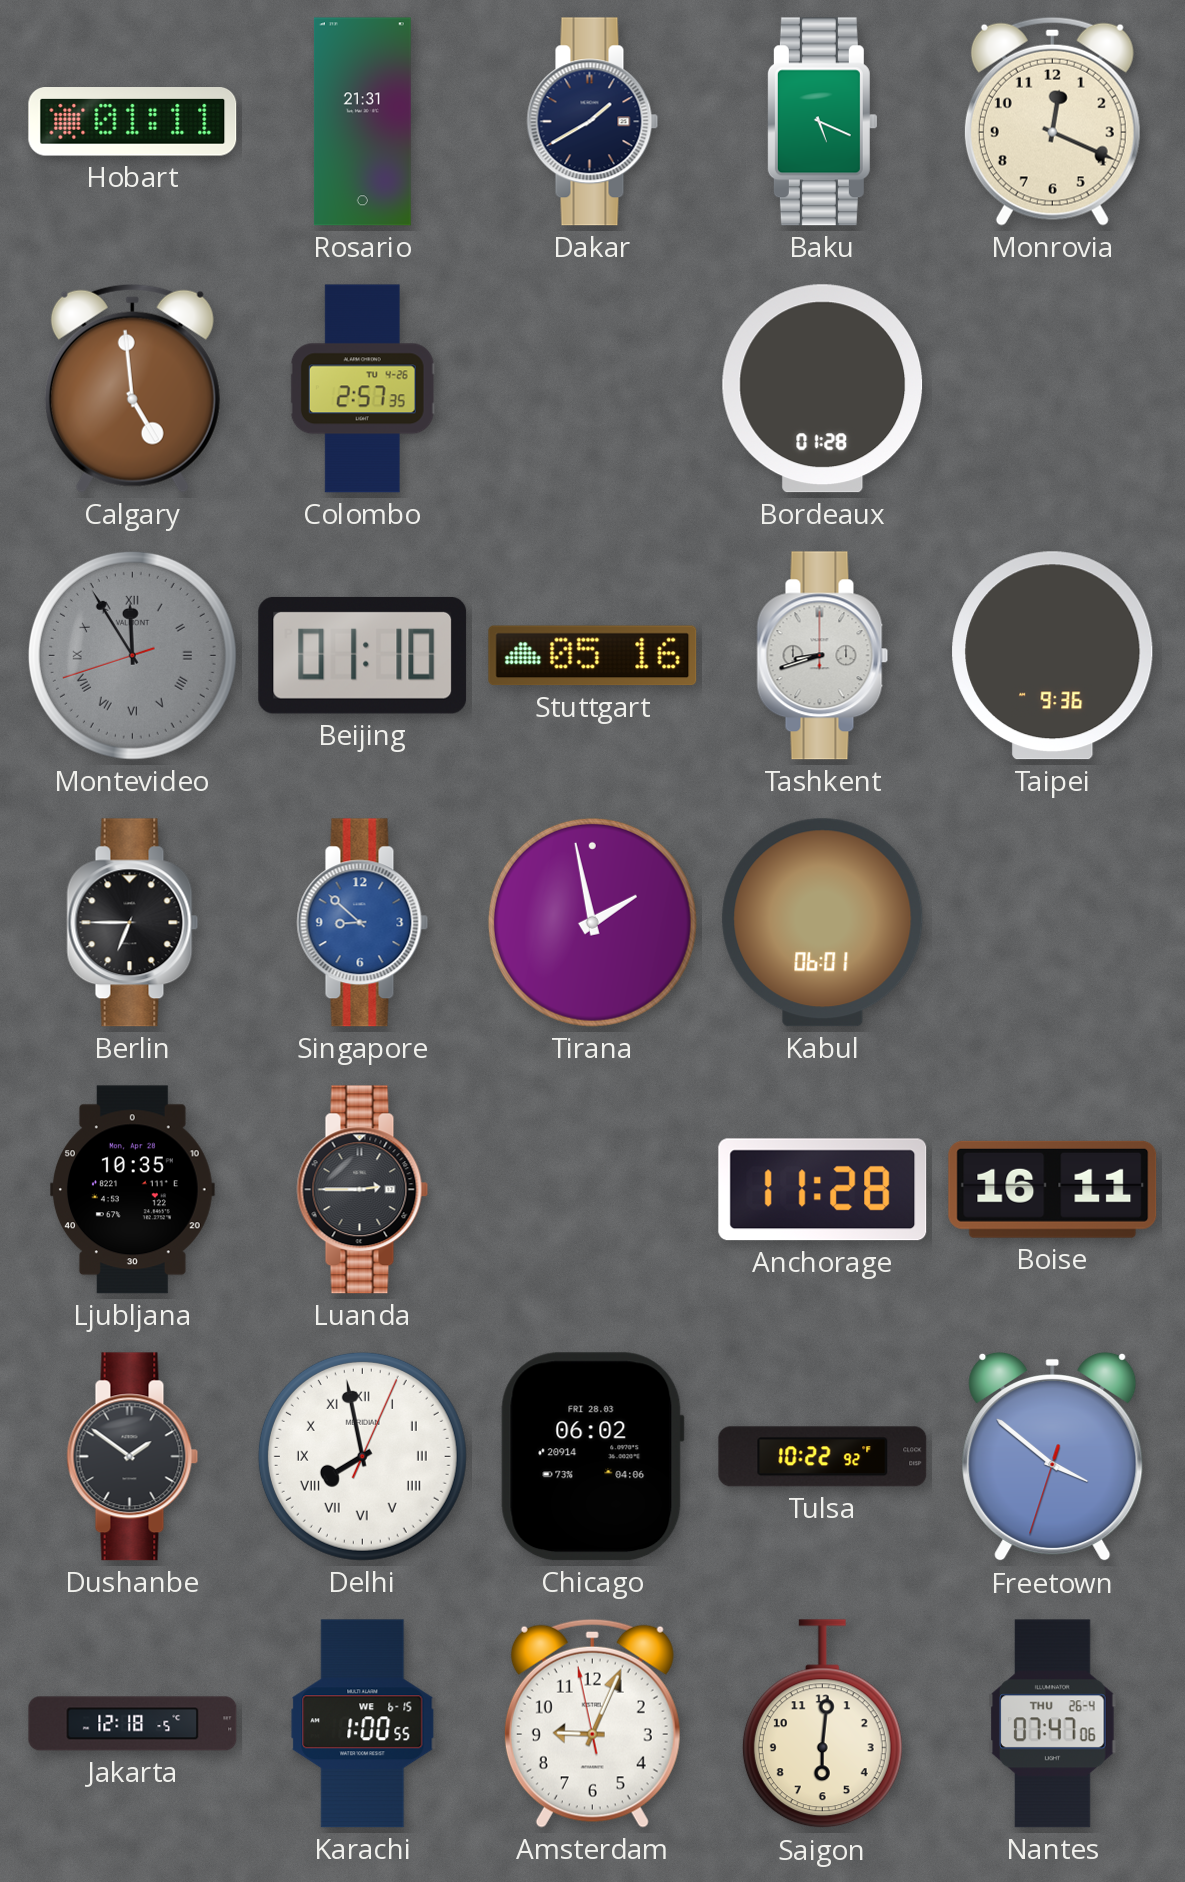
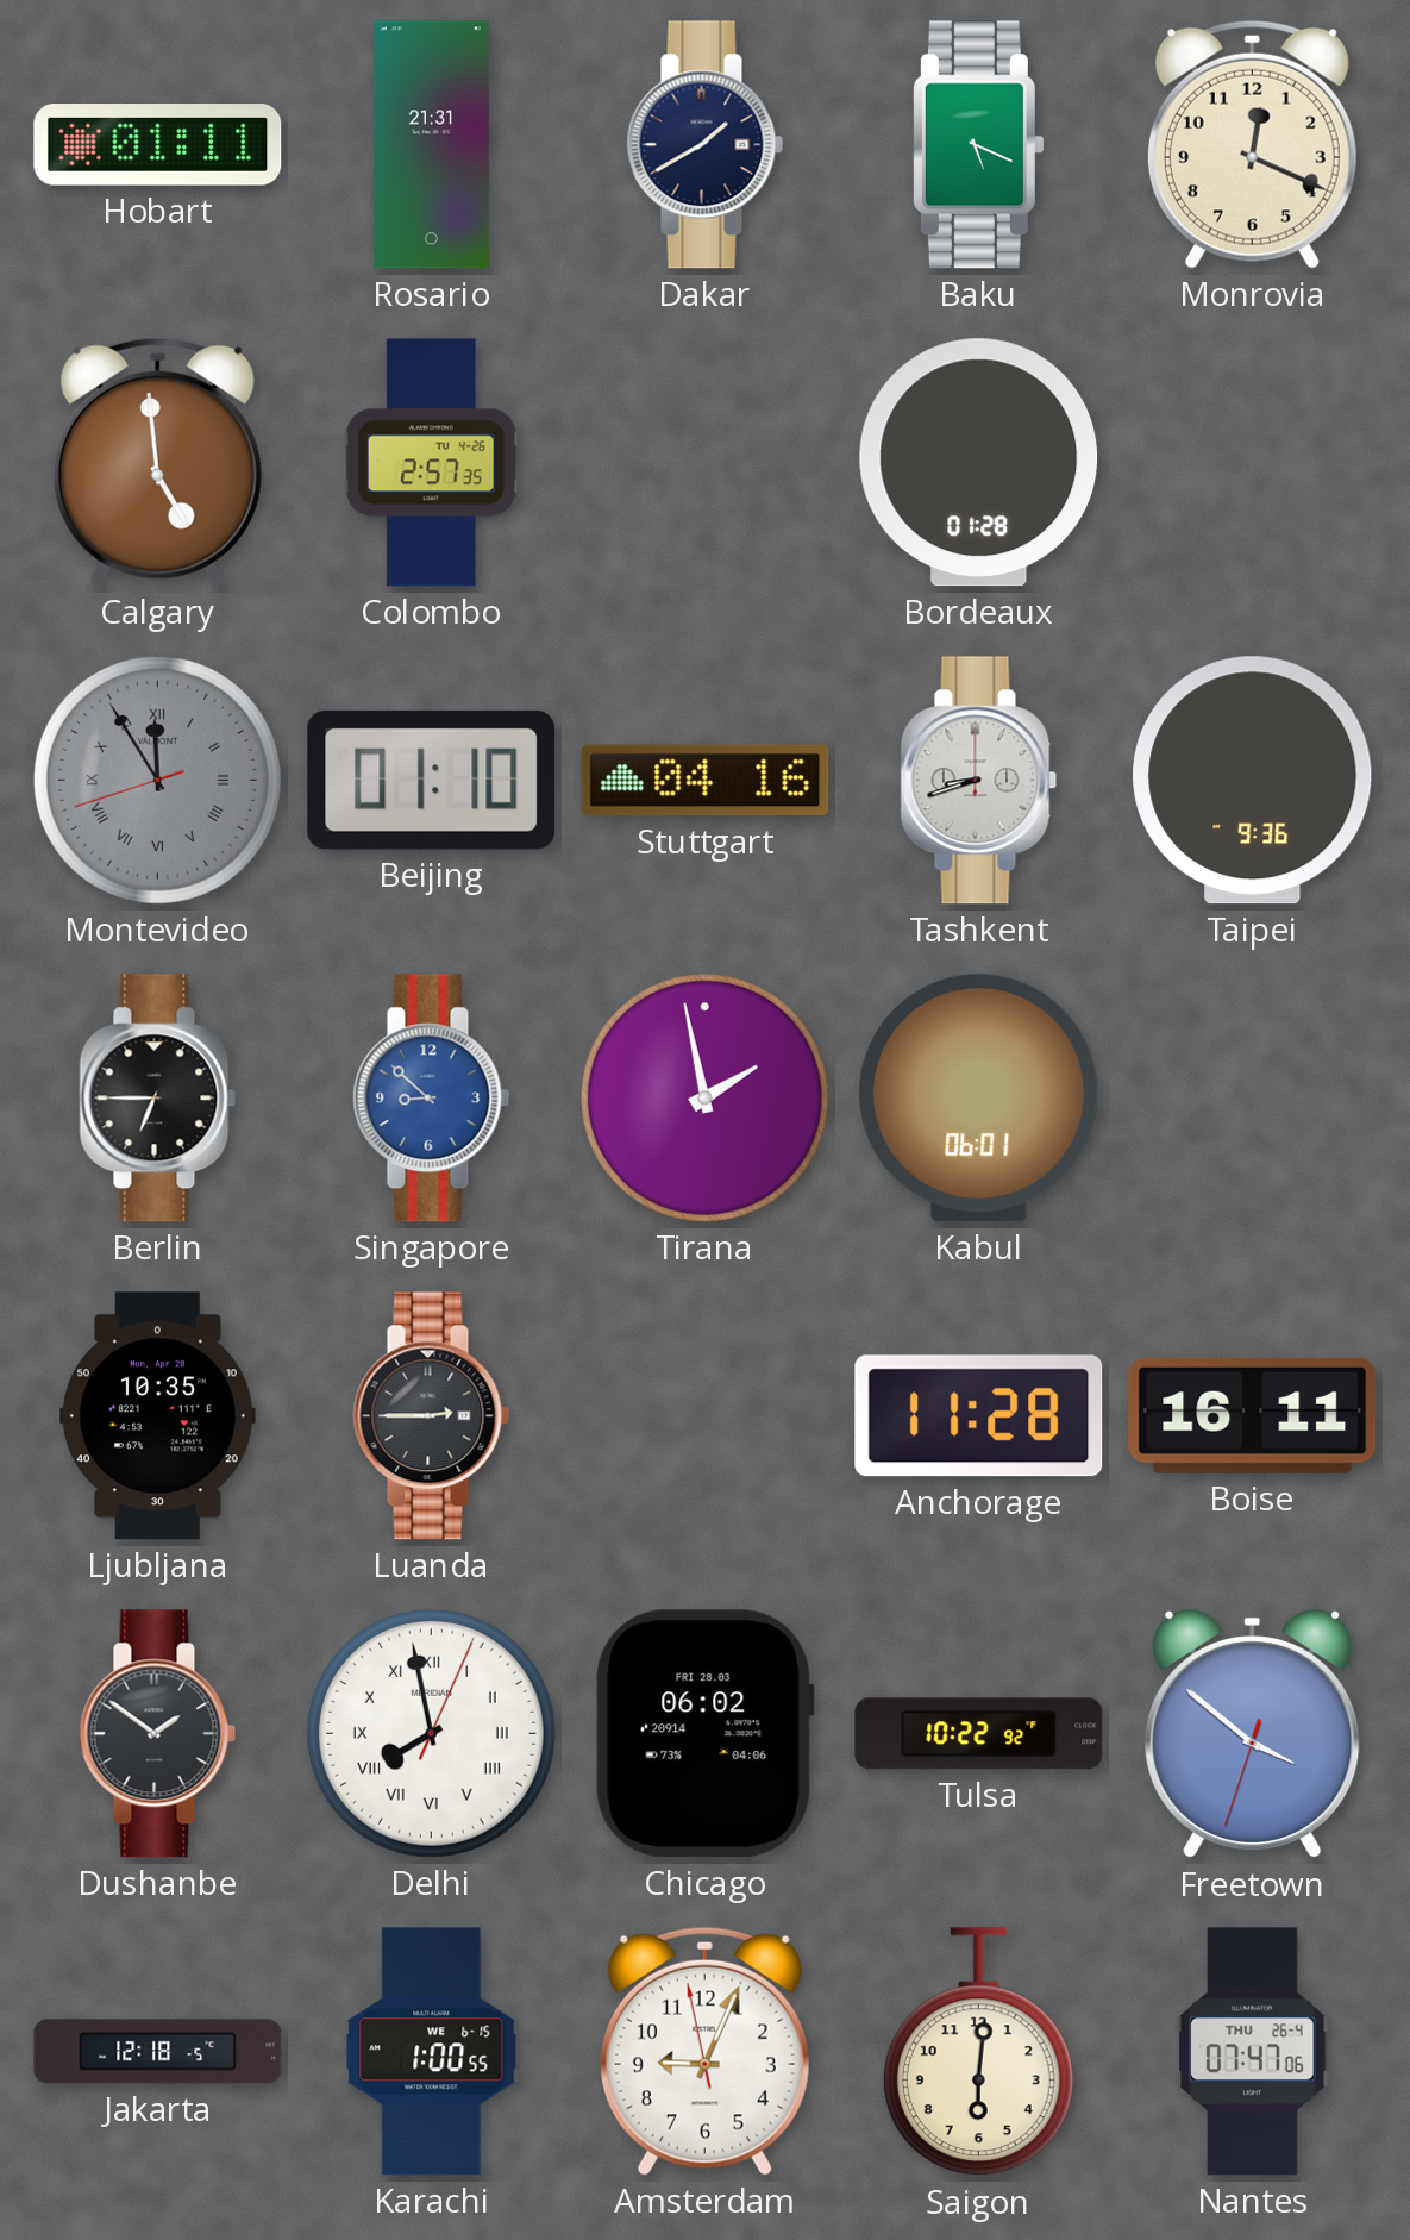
Stuttgart: 05:16 -> 04:16
